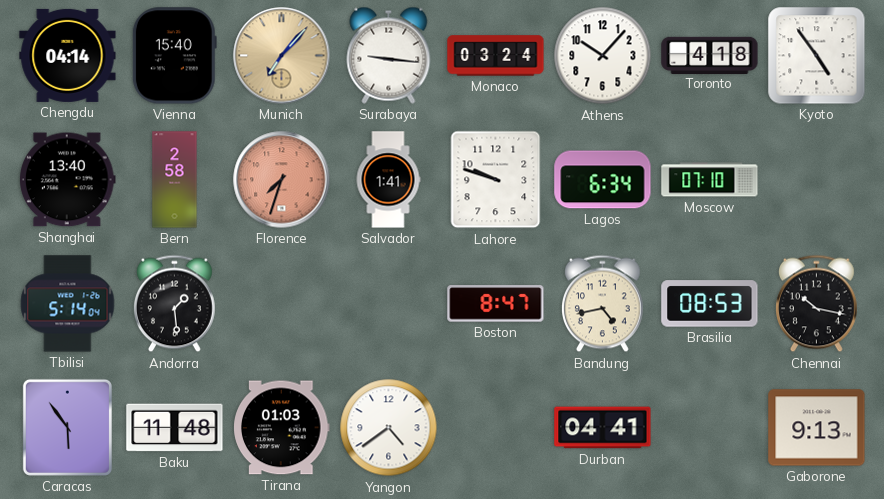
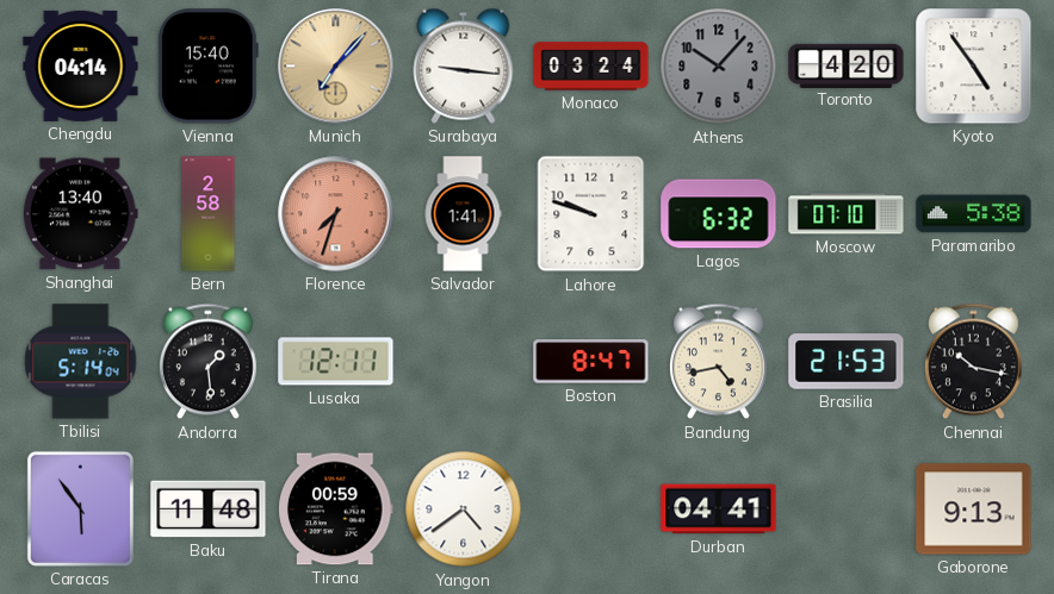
Athens dial: white -> grey
Toronto: 4:18 -> 4:20
Lagos: 6:34 -> 6:32
Paramaribo: none -> 5:38
Lusaka: none -> 12:11
Brasilia: 08:53 -> 21:53
Tirana: 01:03 -> 00:59
